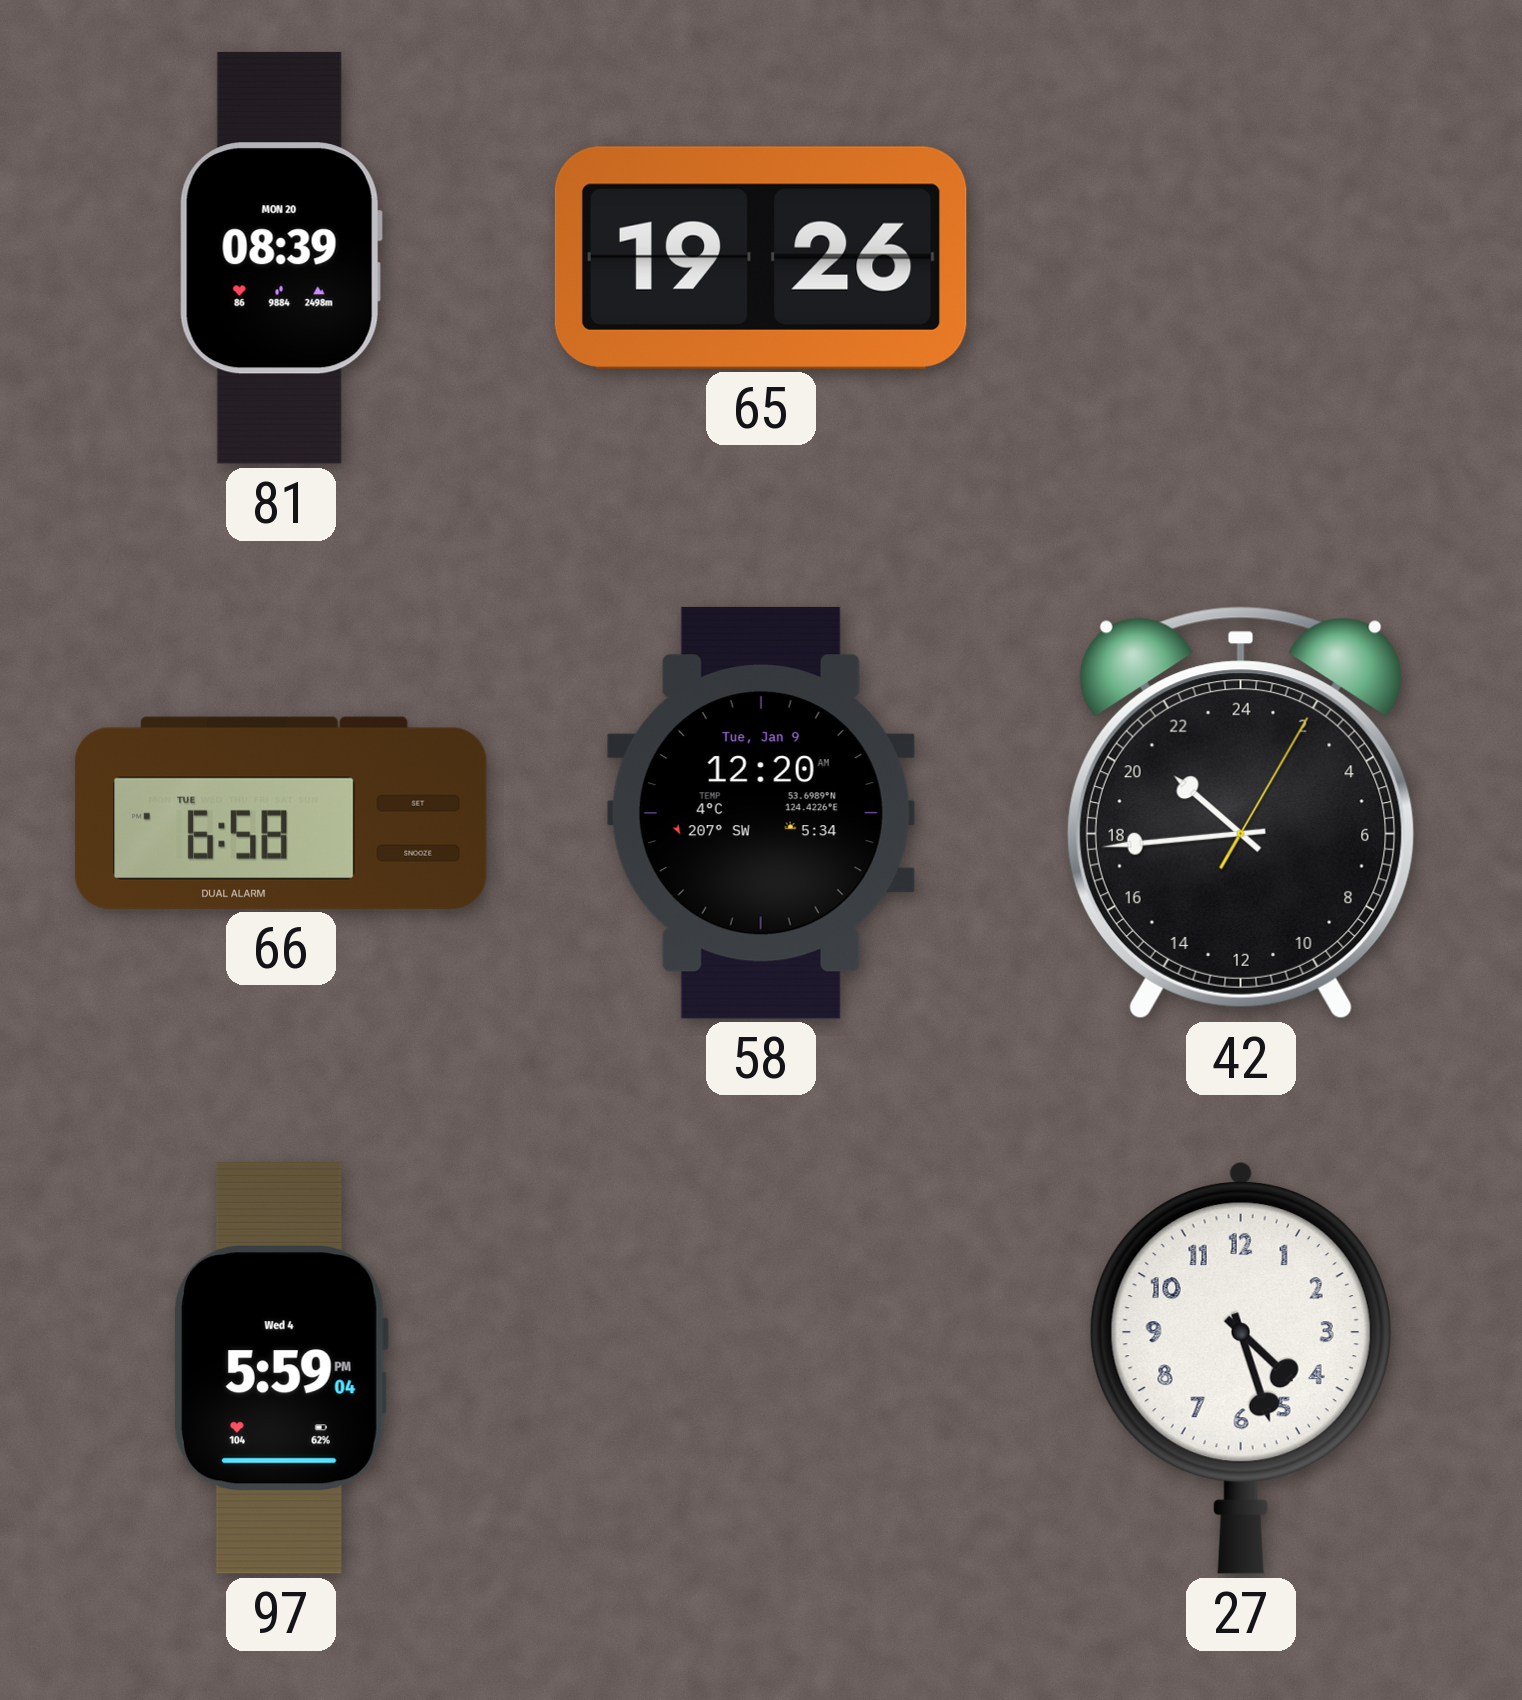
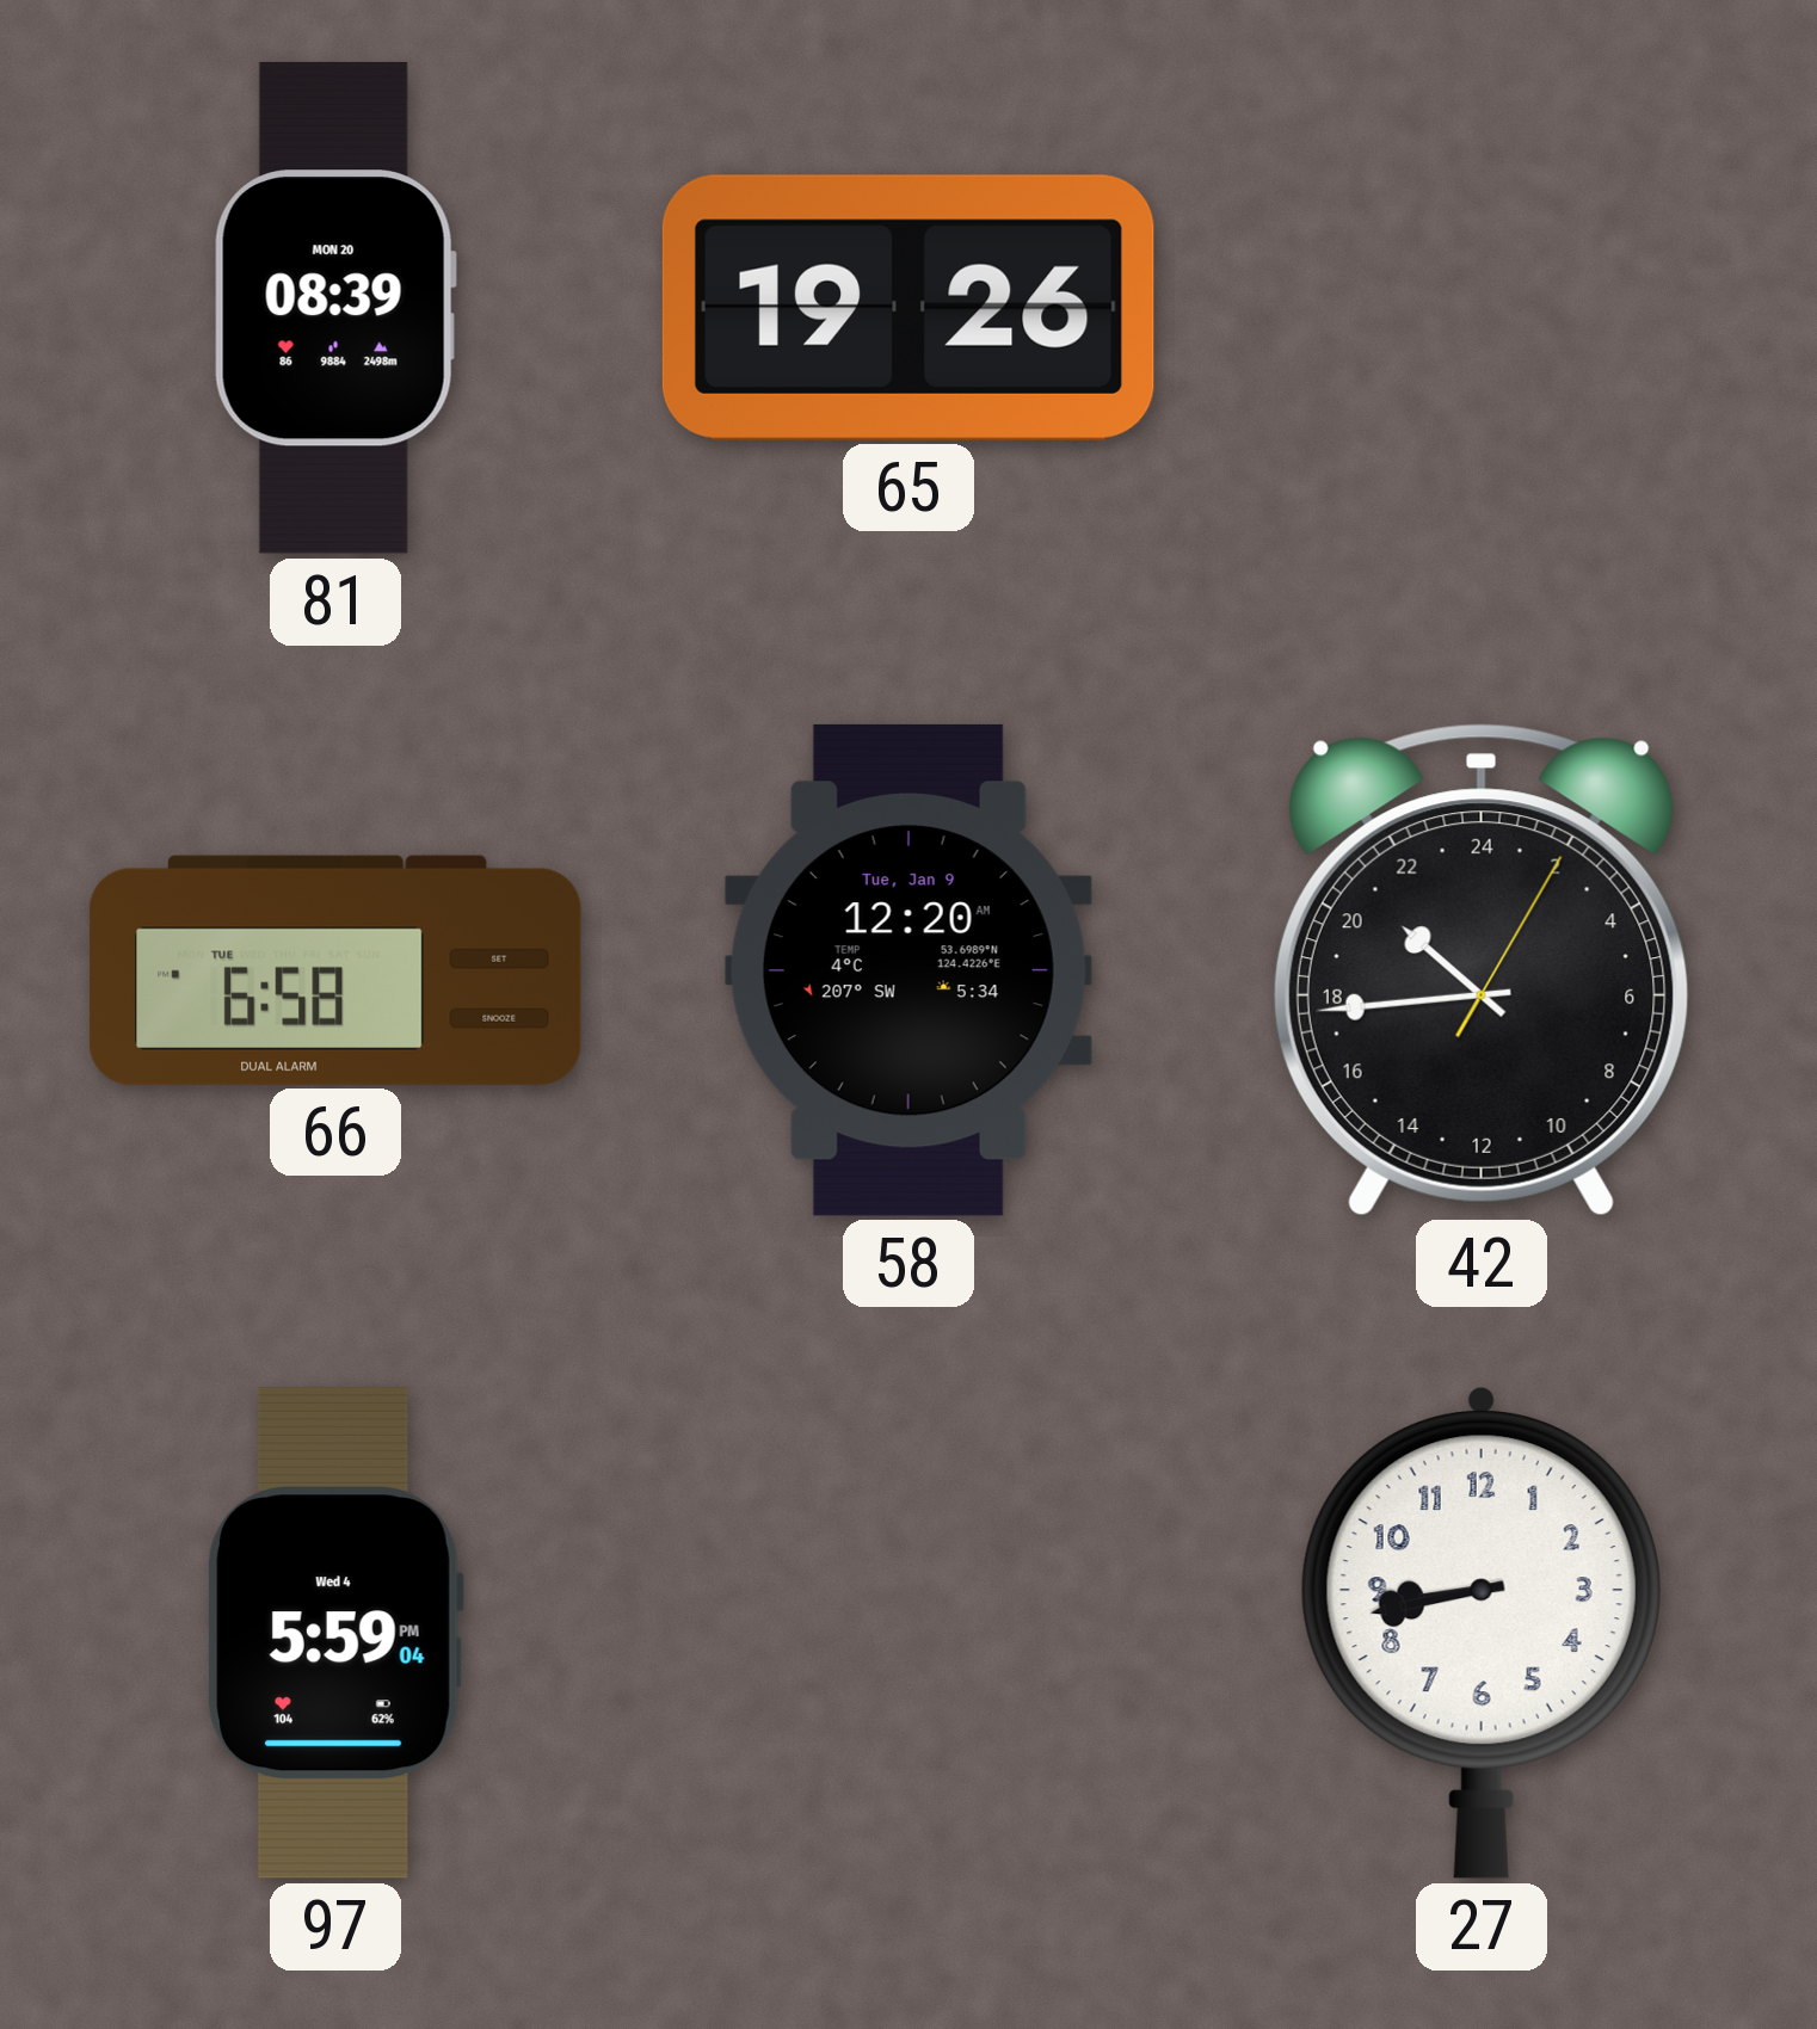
27: 4:27 -> 8:43
